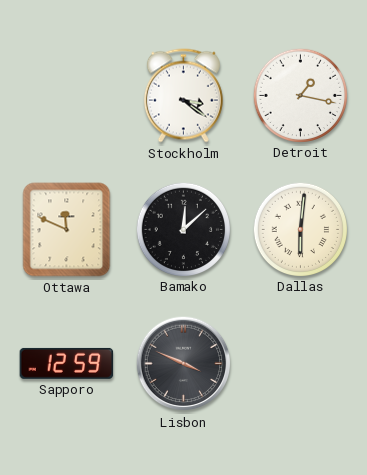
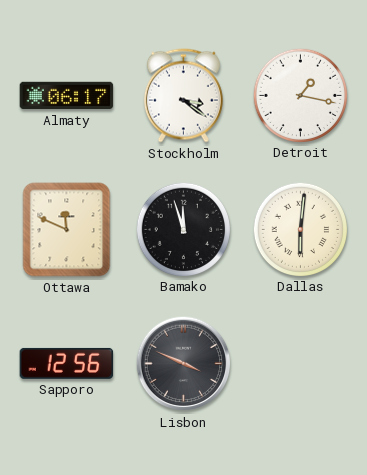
Almaty: none -> 06:17
Bamako: 12:08 -> 11:57
Sapporo: 12:59 -> 12:56
